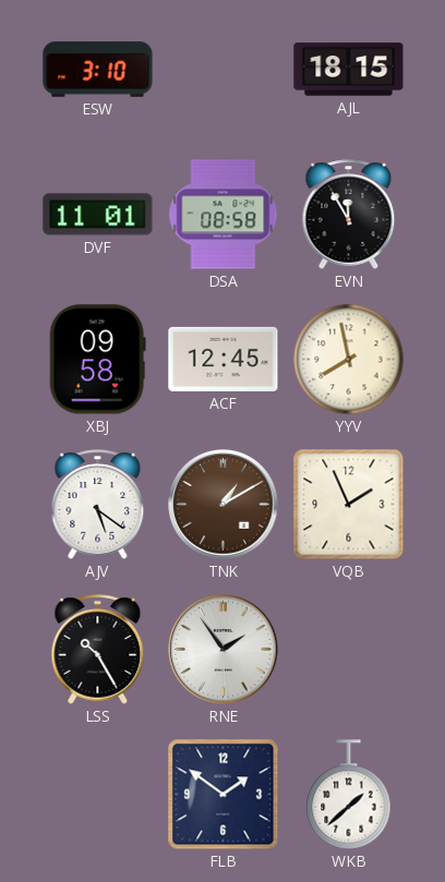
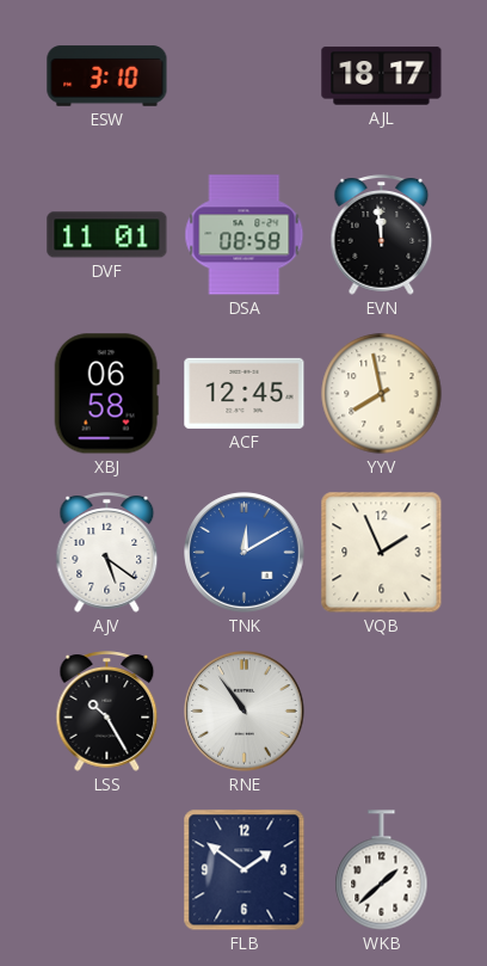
AJL: 18:15 -> 18:17
EVN: 11:55 -> 11:59
XBJ: 09:58 -> 06:58
TNK: 1:10 -> 12:10
TNK dial: brown -> blue
RNE: 1:54 -> 10:54
